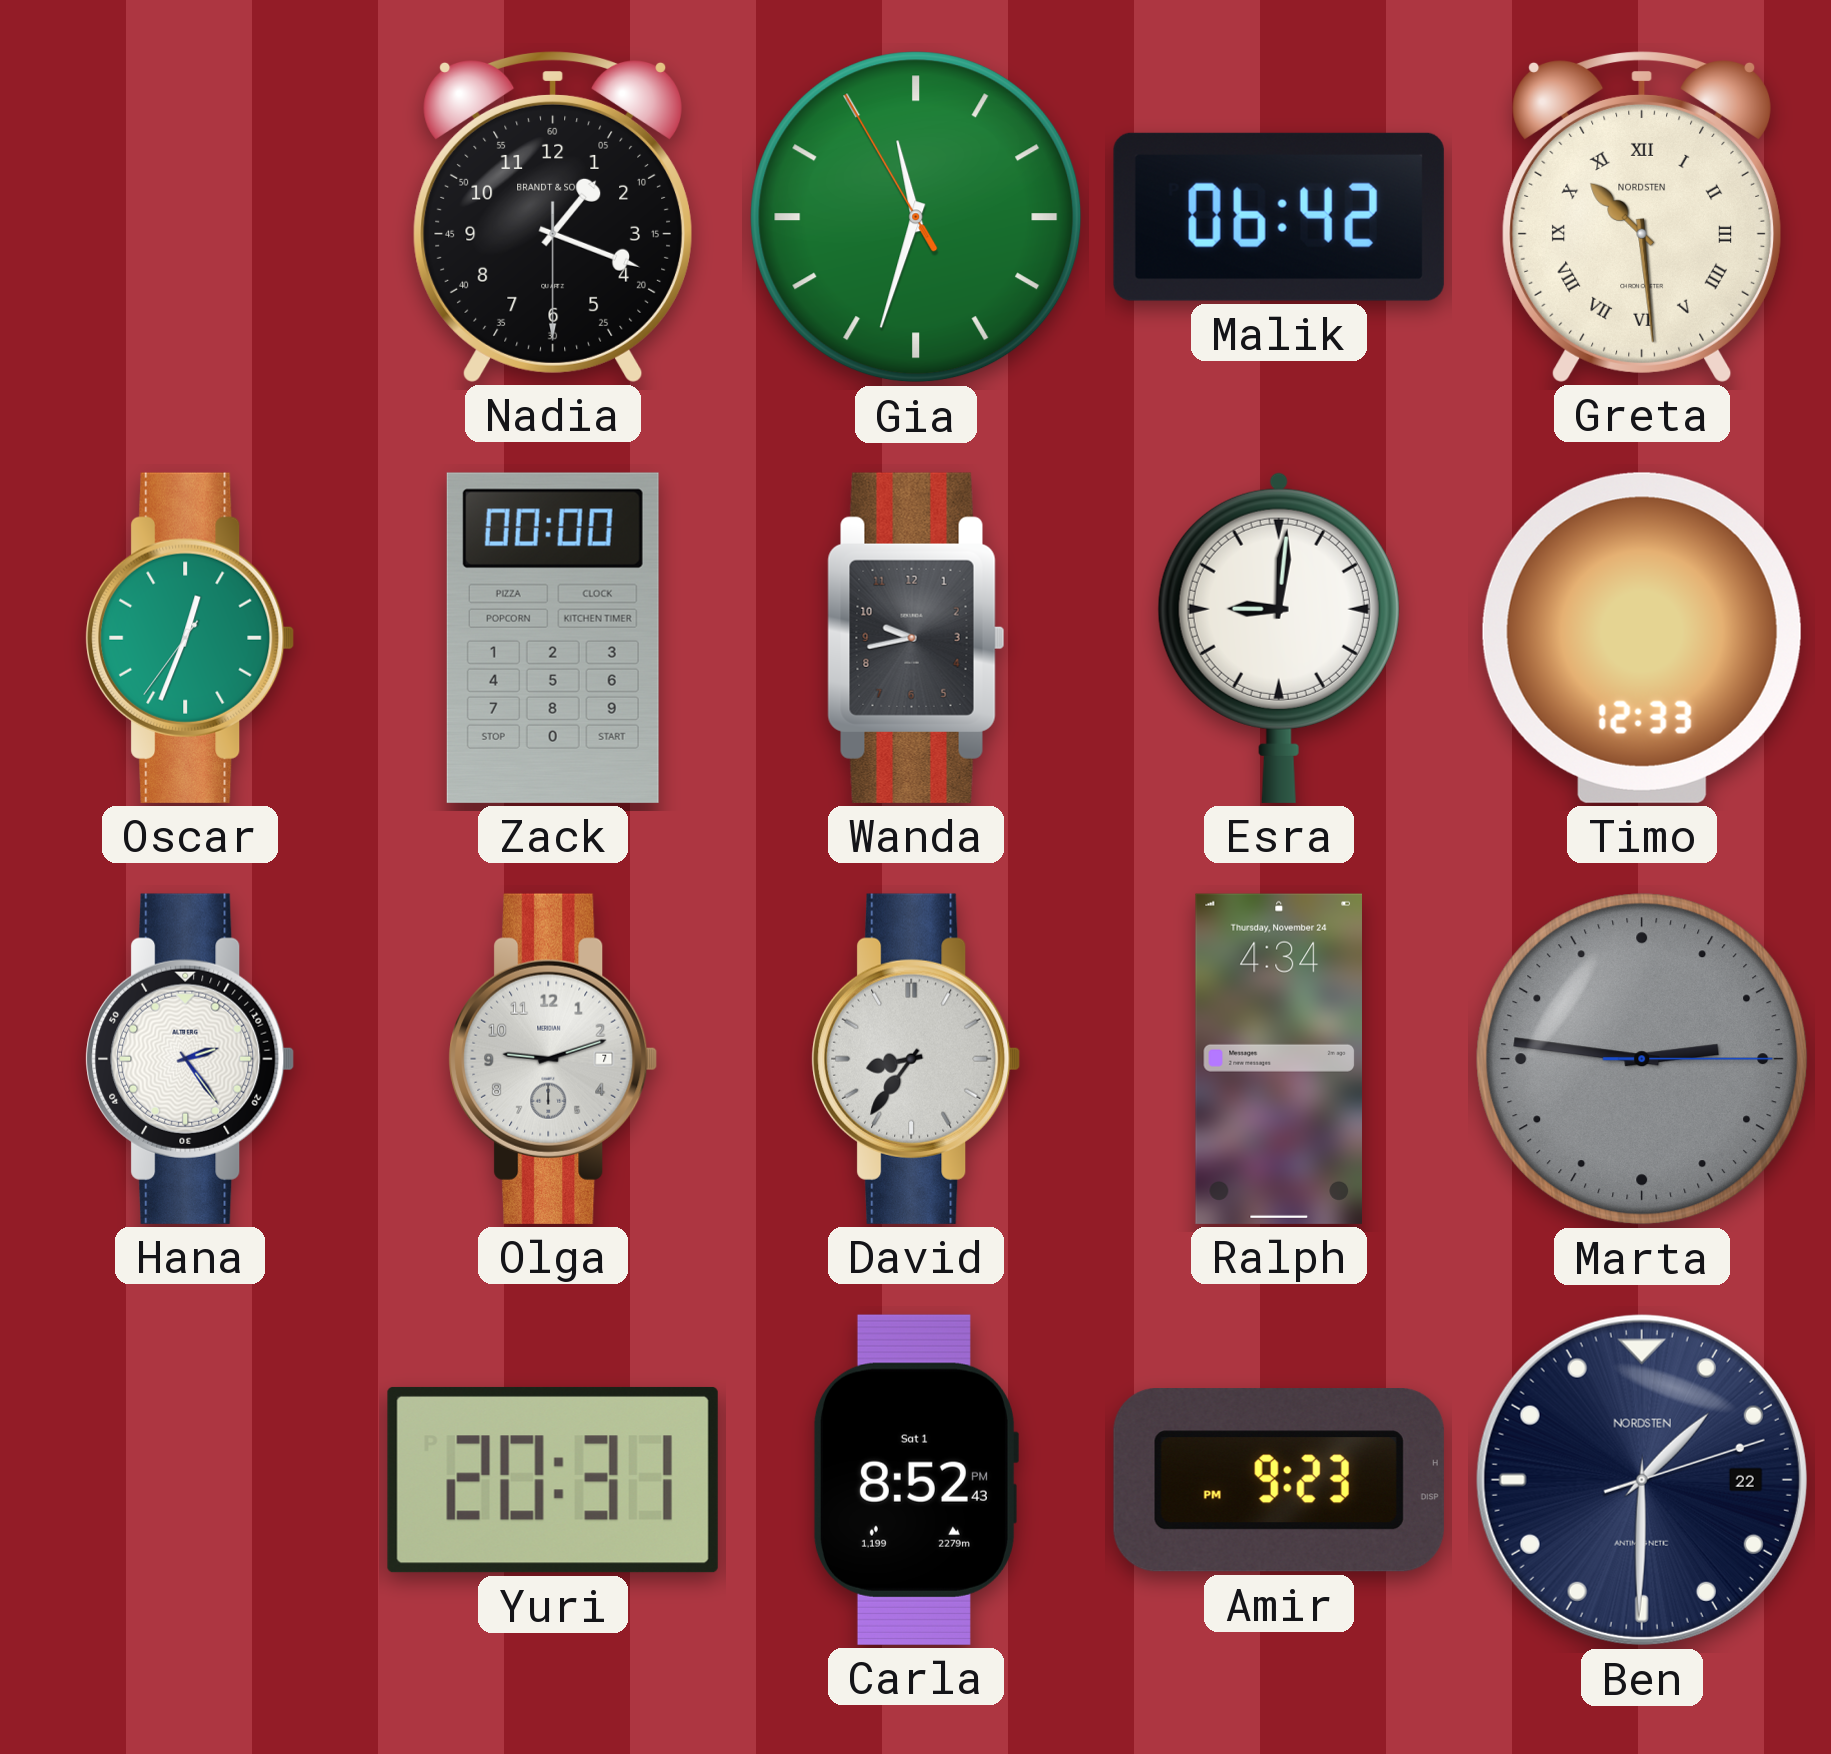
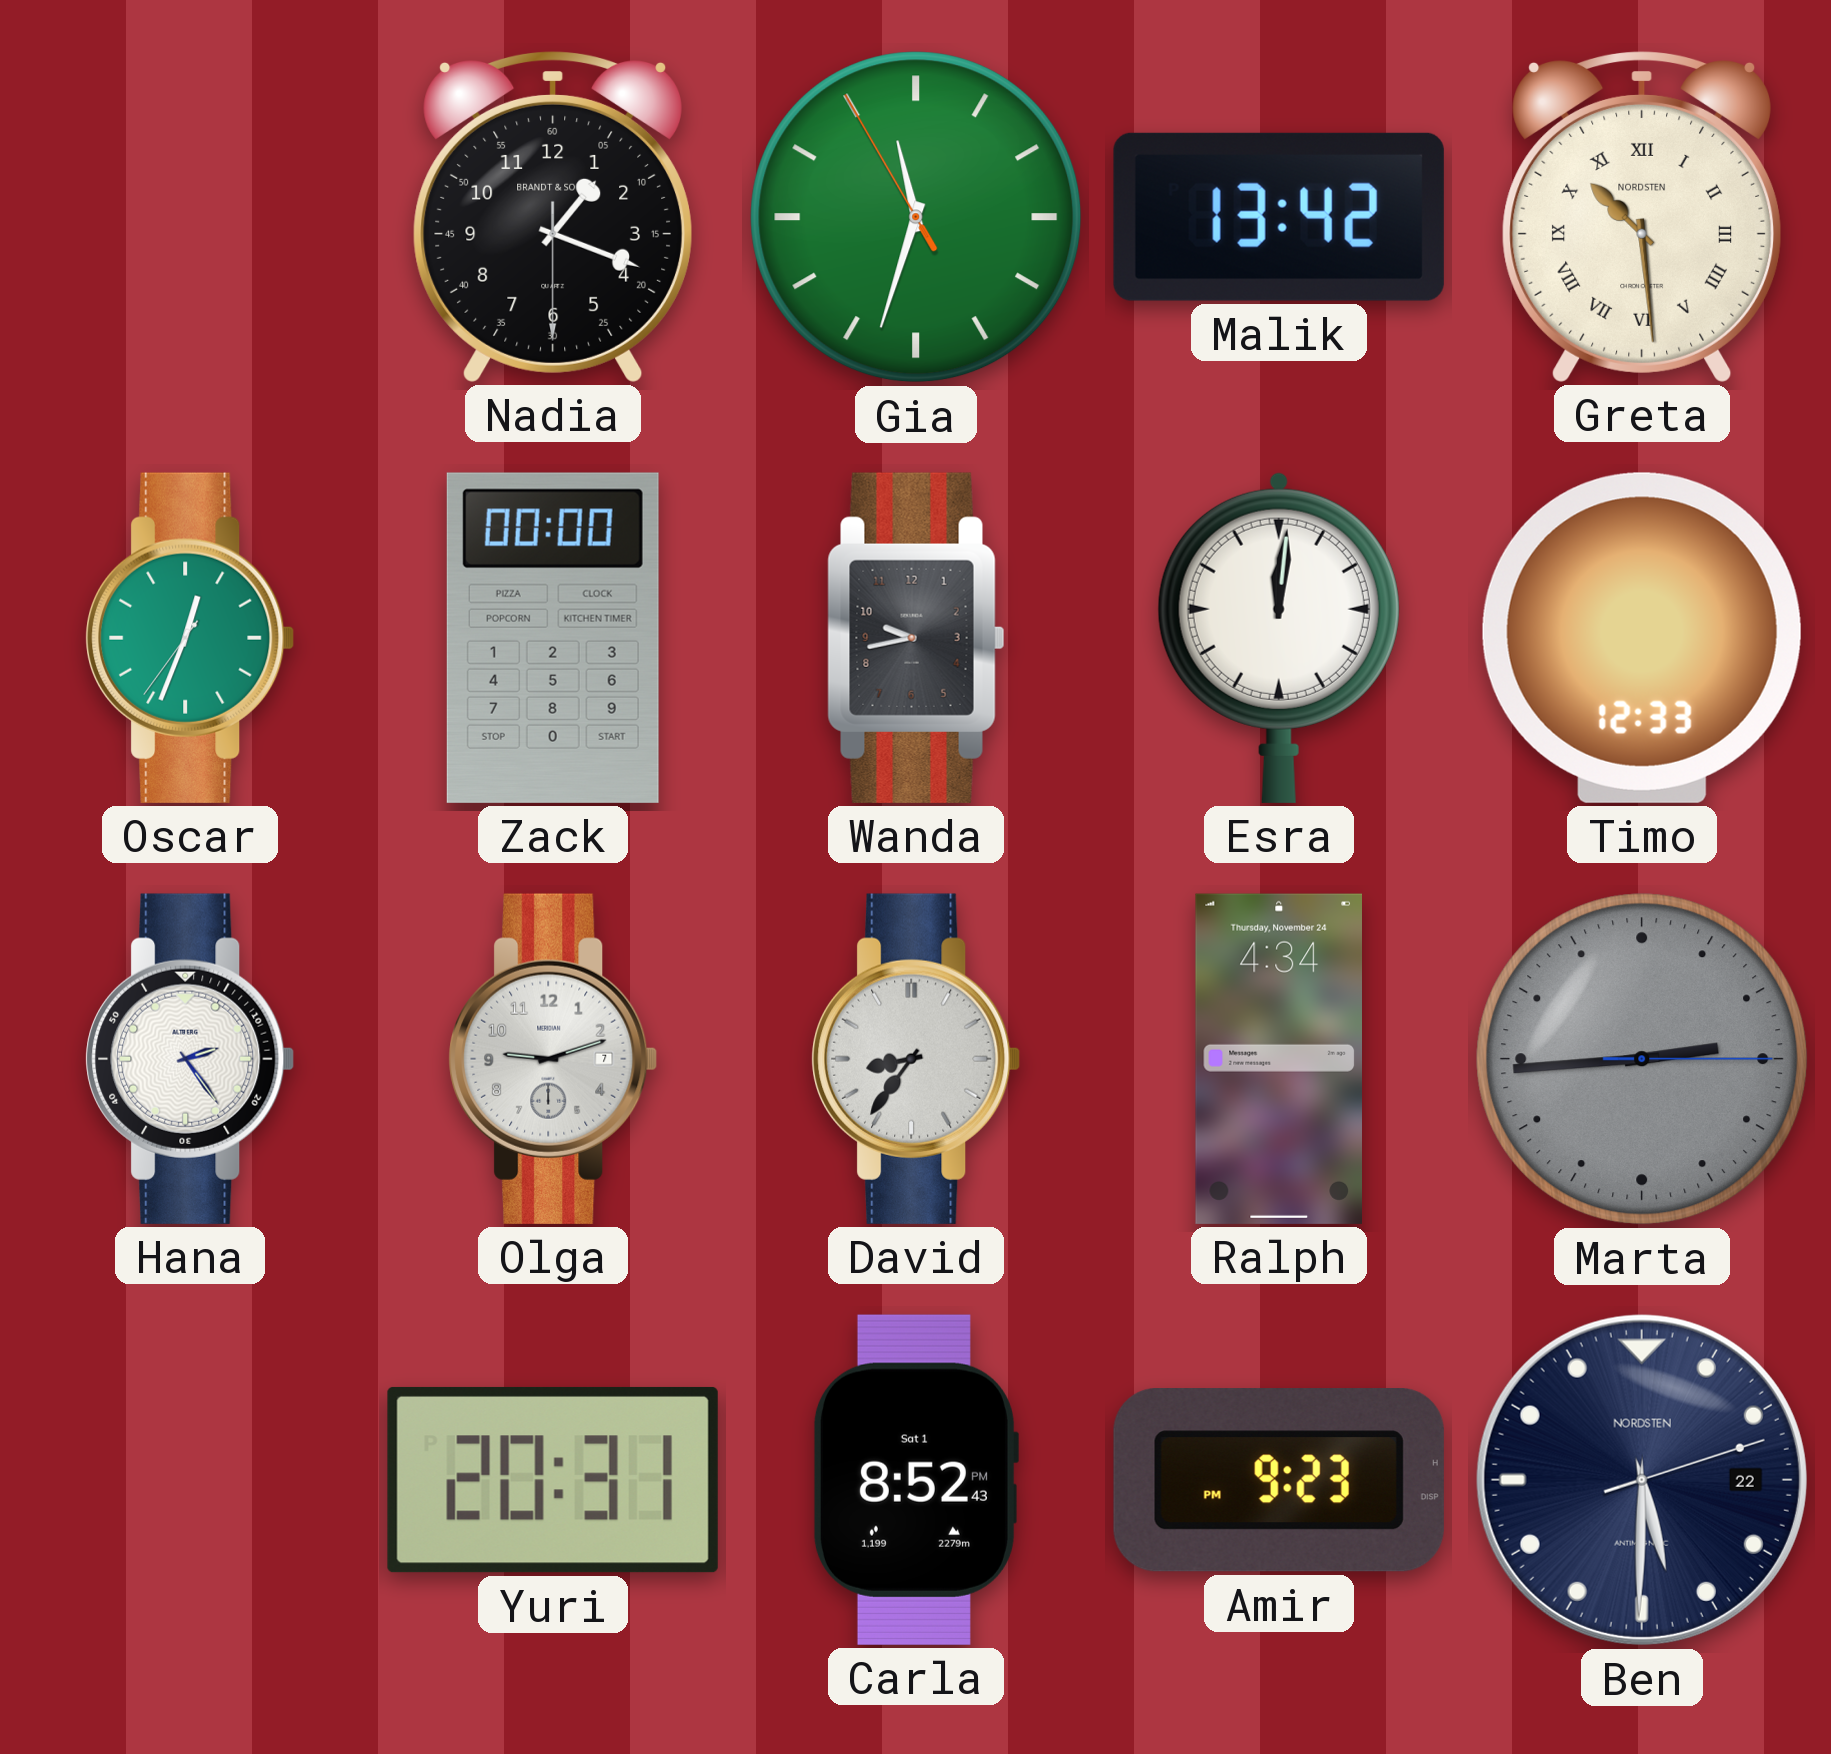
Malik: 06:42 -> 13:42
Esra: 9:01 -> 12:01
Marta: 2:46 -> 2:44
Ben: 1:30 -> 5:30
